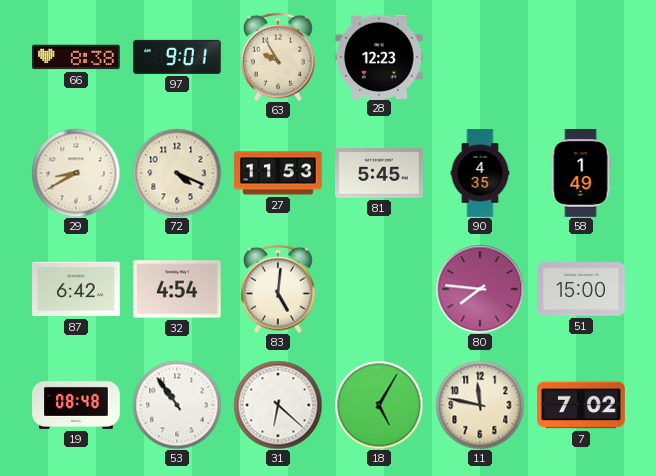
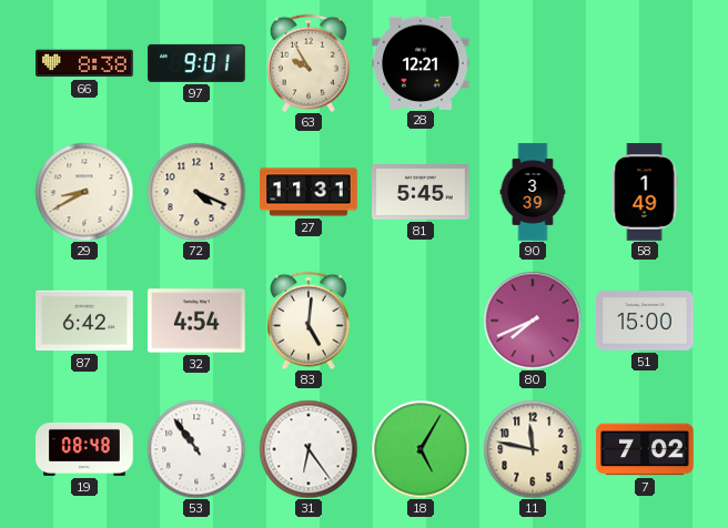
28: 12:23 -> 12:21
27: 11:53 -> 11:31
90: 4:35 -> 3:39
80: 7:46 -> 7:41
31: 6:22 -> 6:24
